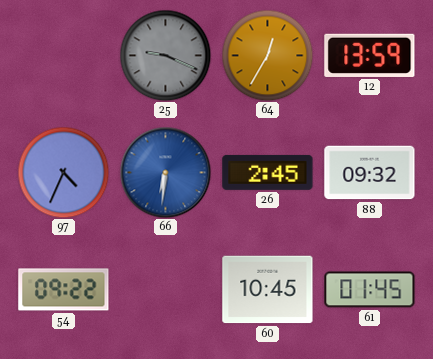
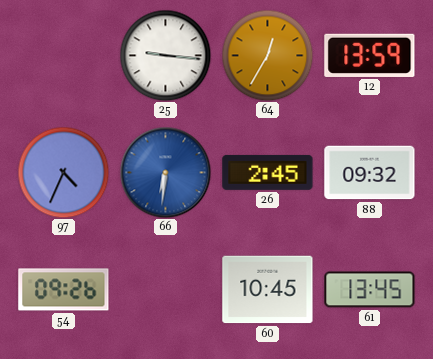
25: 9:19 -> 9:16
25 dial: grey -> white
54: 09:22 -> 09:26
61: 01:45 -> 13:45
